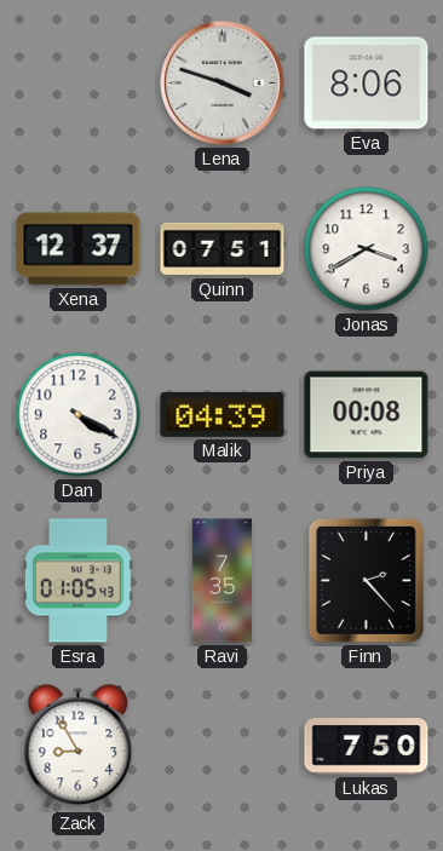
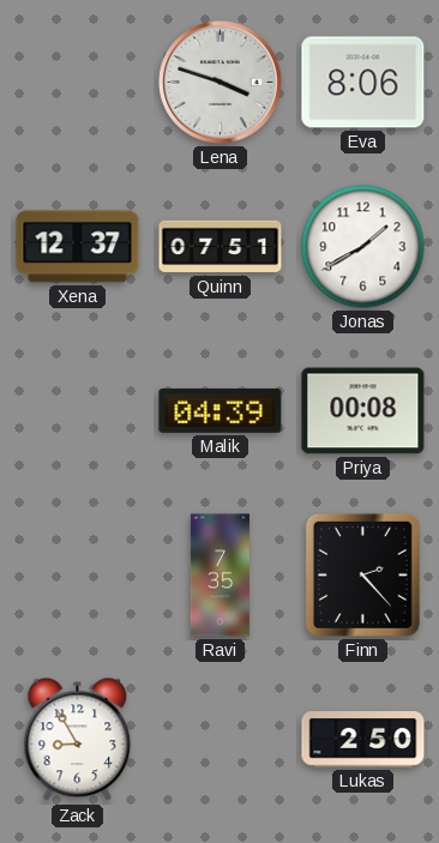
Jonas: 3:40 -> 1:40
Dan: 4:20 -> none
Esra: 01:05 -> none
Lukas: 7:50 -> 2:50
